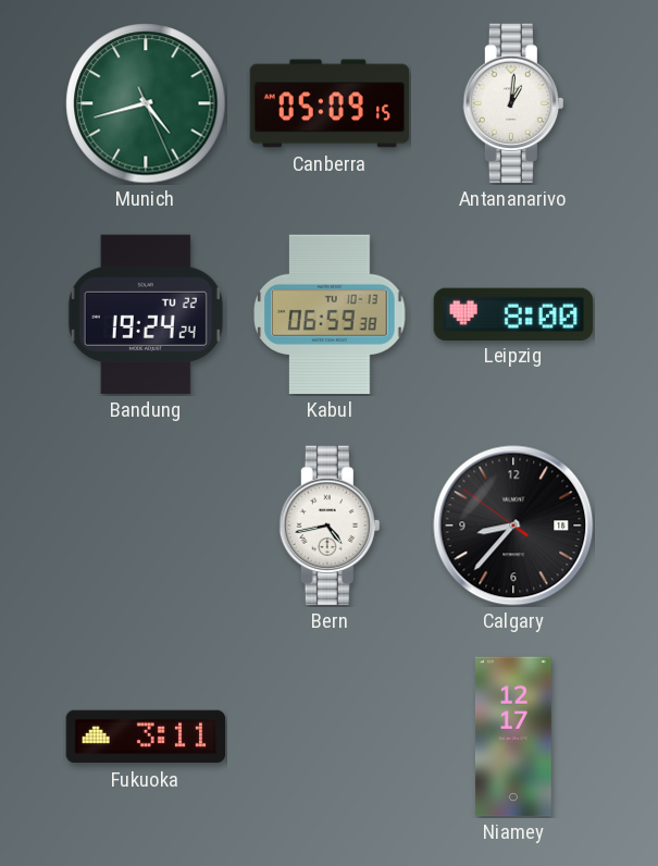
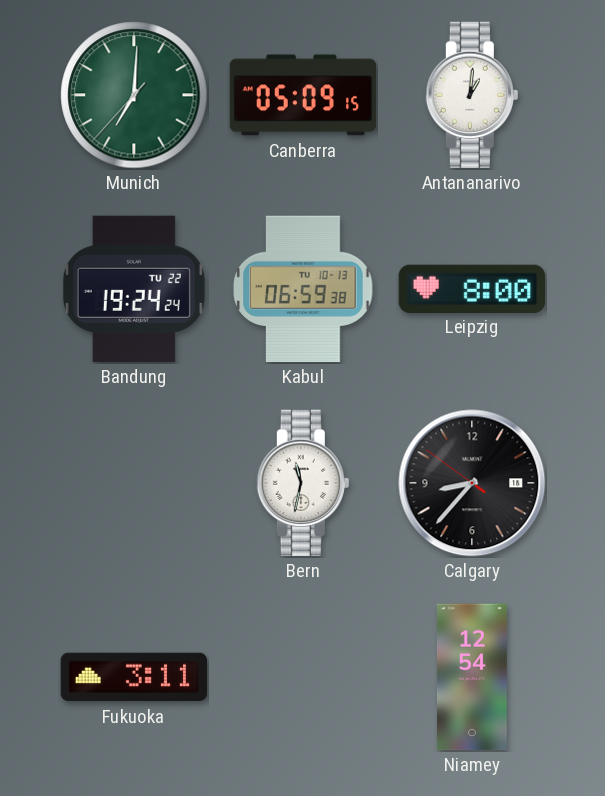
Munich: 4:42 -> 7:00
Bern: 4:43 -> 11:32
Niamey: 12:17 -> 12:54
